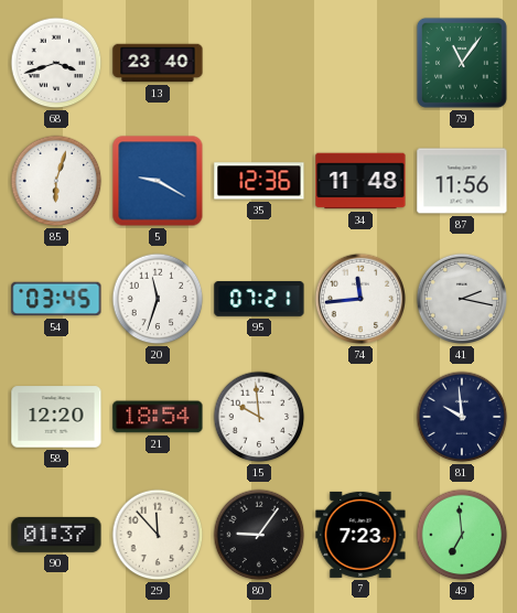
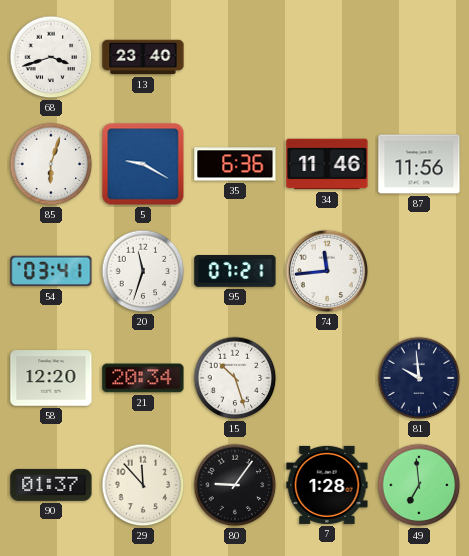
79: 11:06 -> none
35: 12:36 -> 6:36
34: 11:48 -> 11:46
54: 03:45 -> 03:41
41: 2:17 -> none
21: 18:54 -> 20:34
15: 9:59 -> 10:27
7: 7:23 -> 1:28
